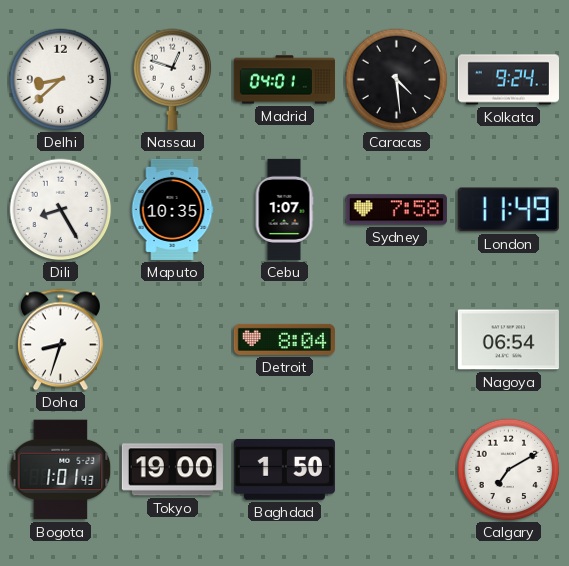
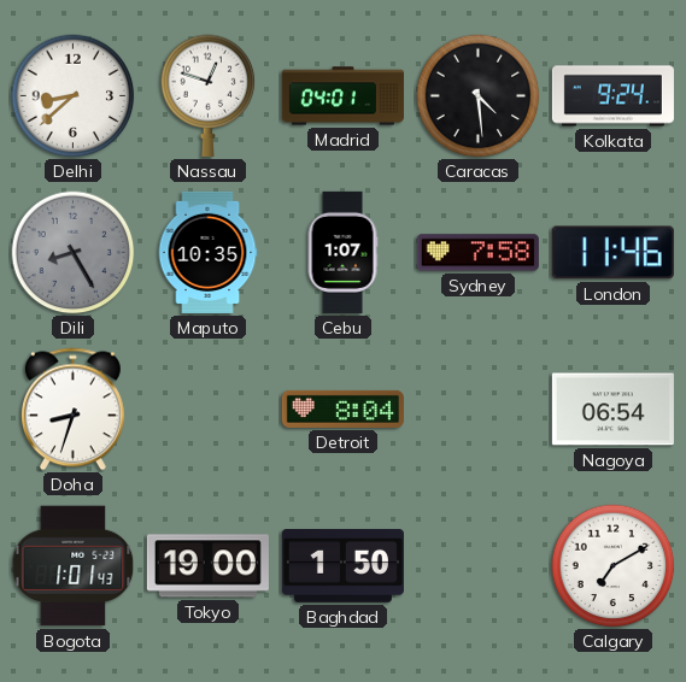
Dili dial: white -> grey
London: 11:49 -> 11:46
